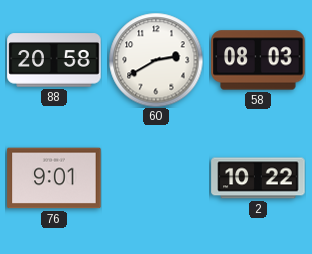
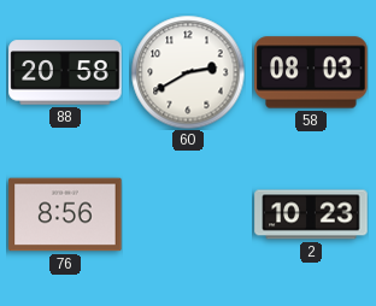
76: 9:01 -> 8:56
2: 10:22 -> 10:23
